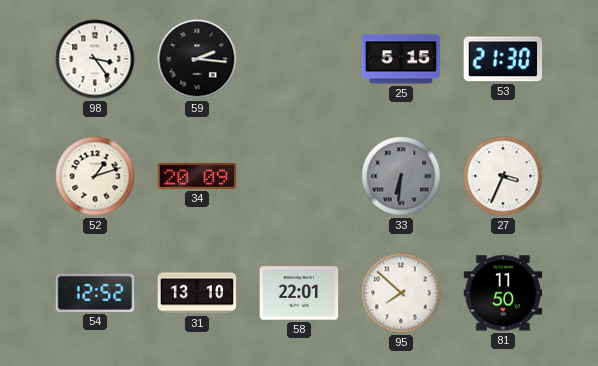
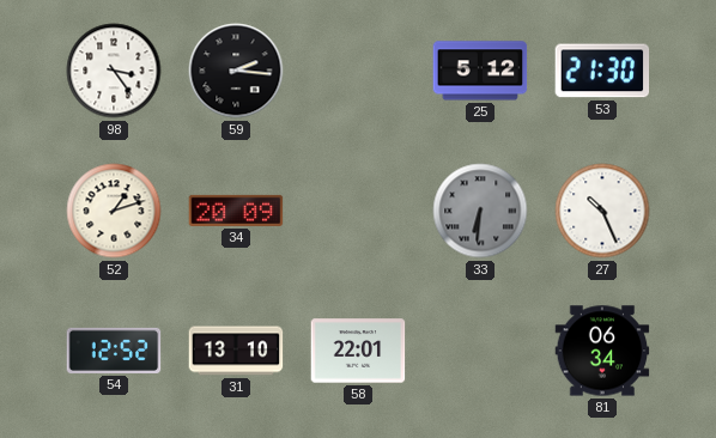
25: 5:15 -> 5:12
27: 3:34 -> 10:26
95: 7:52 -> none
81: 11:50 -> 06:34
